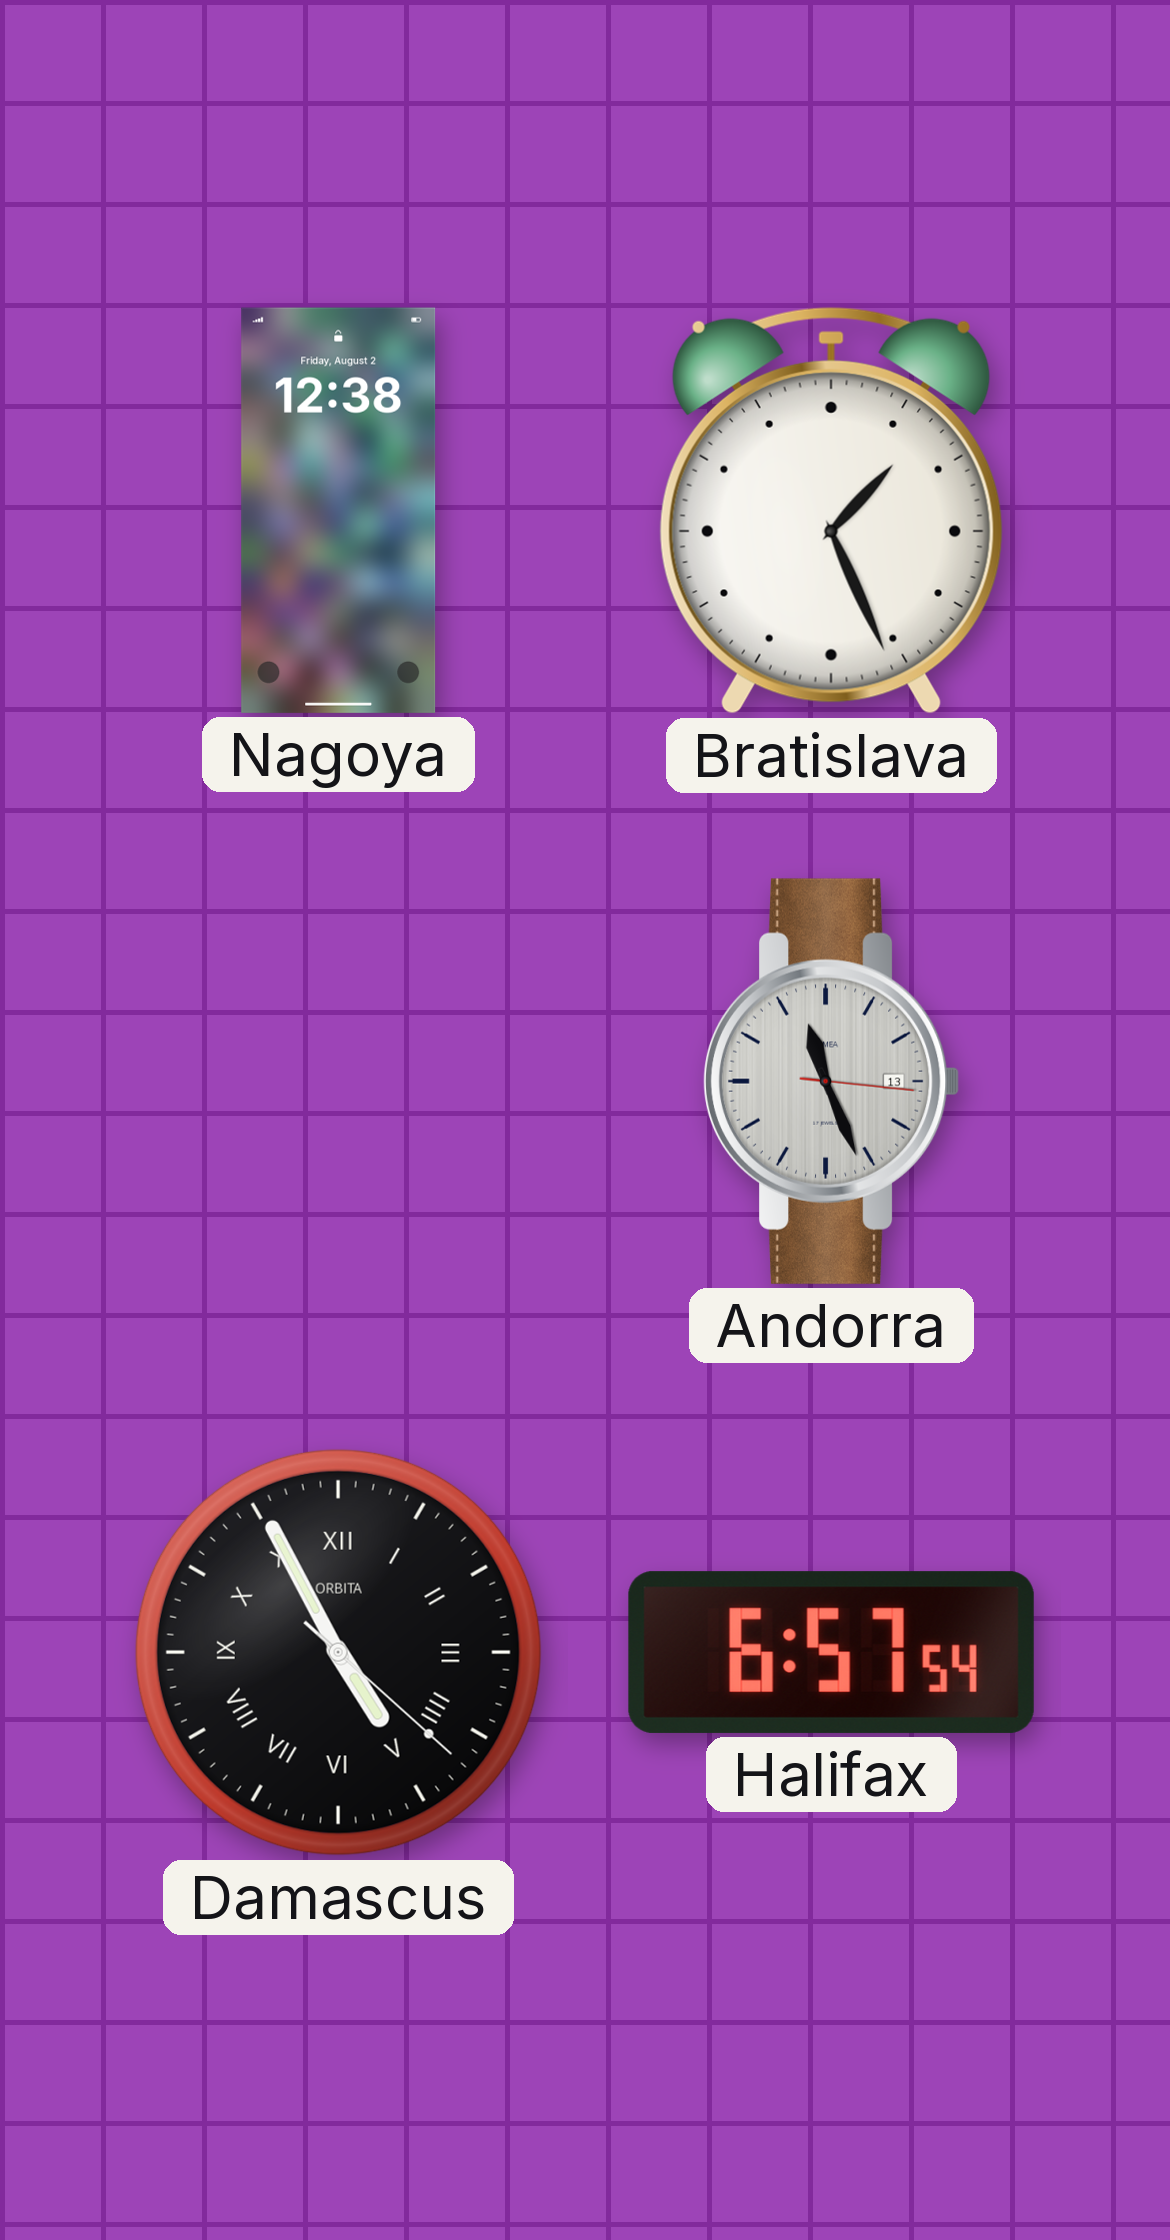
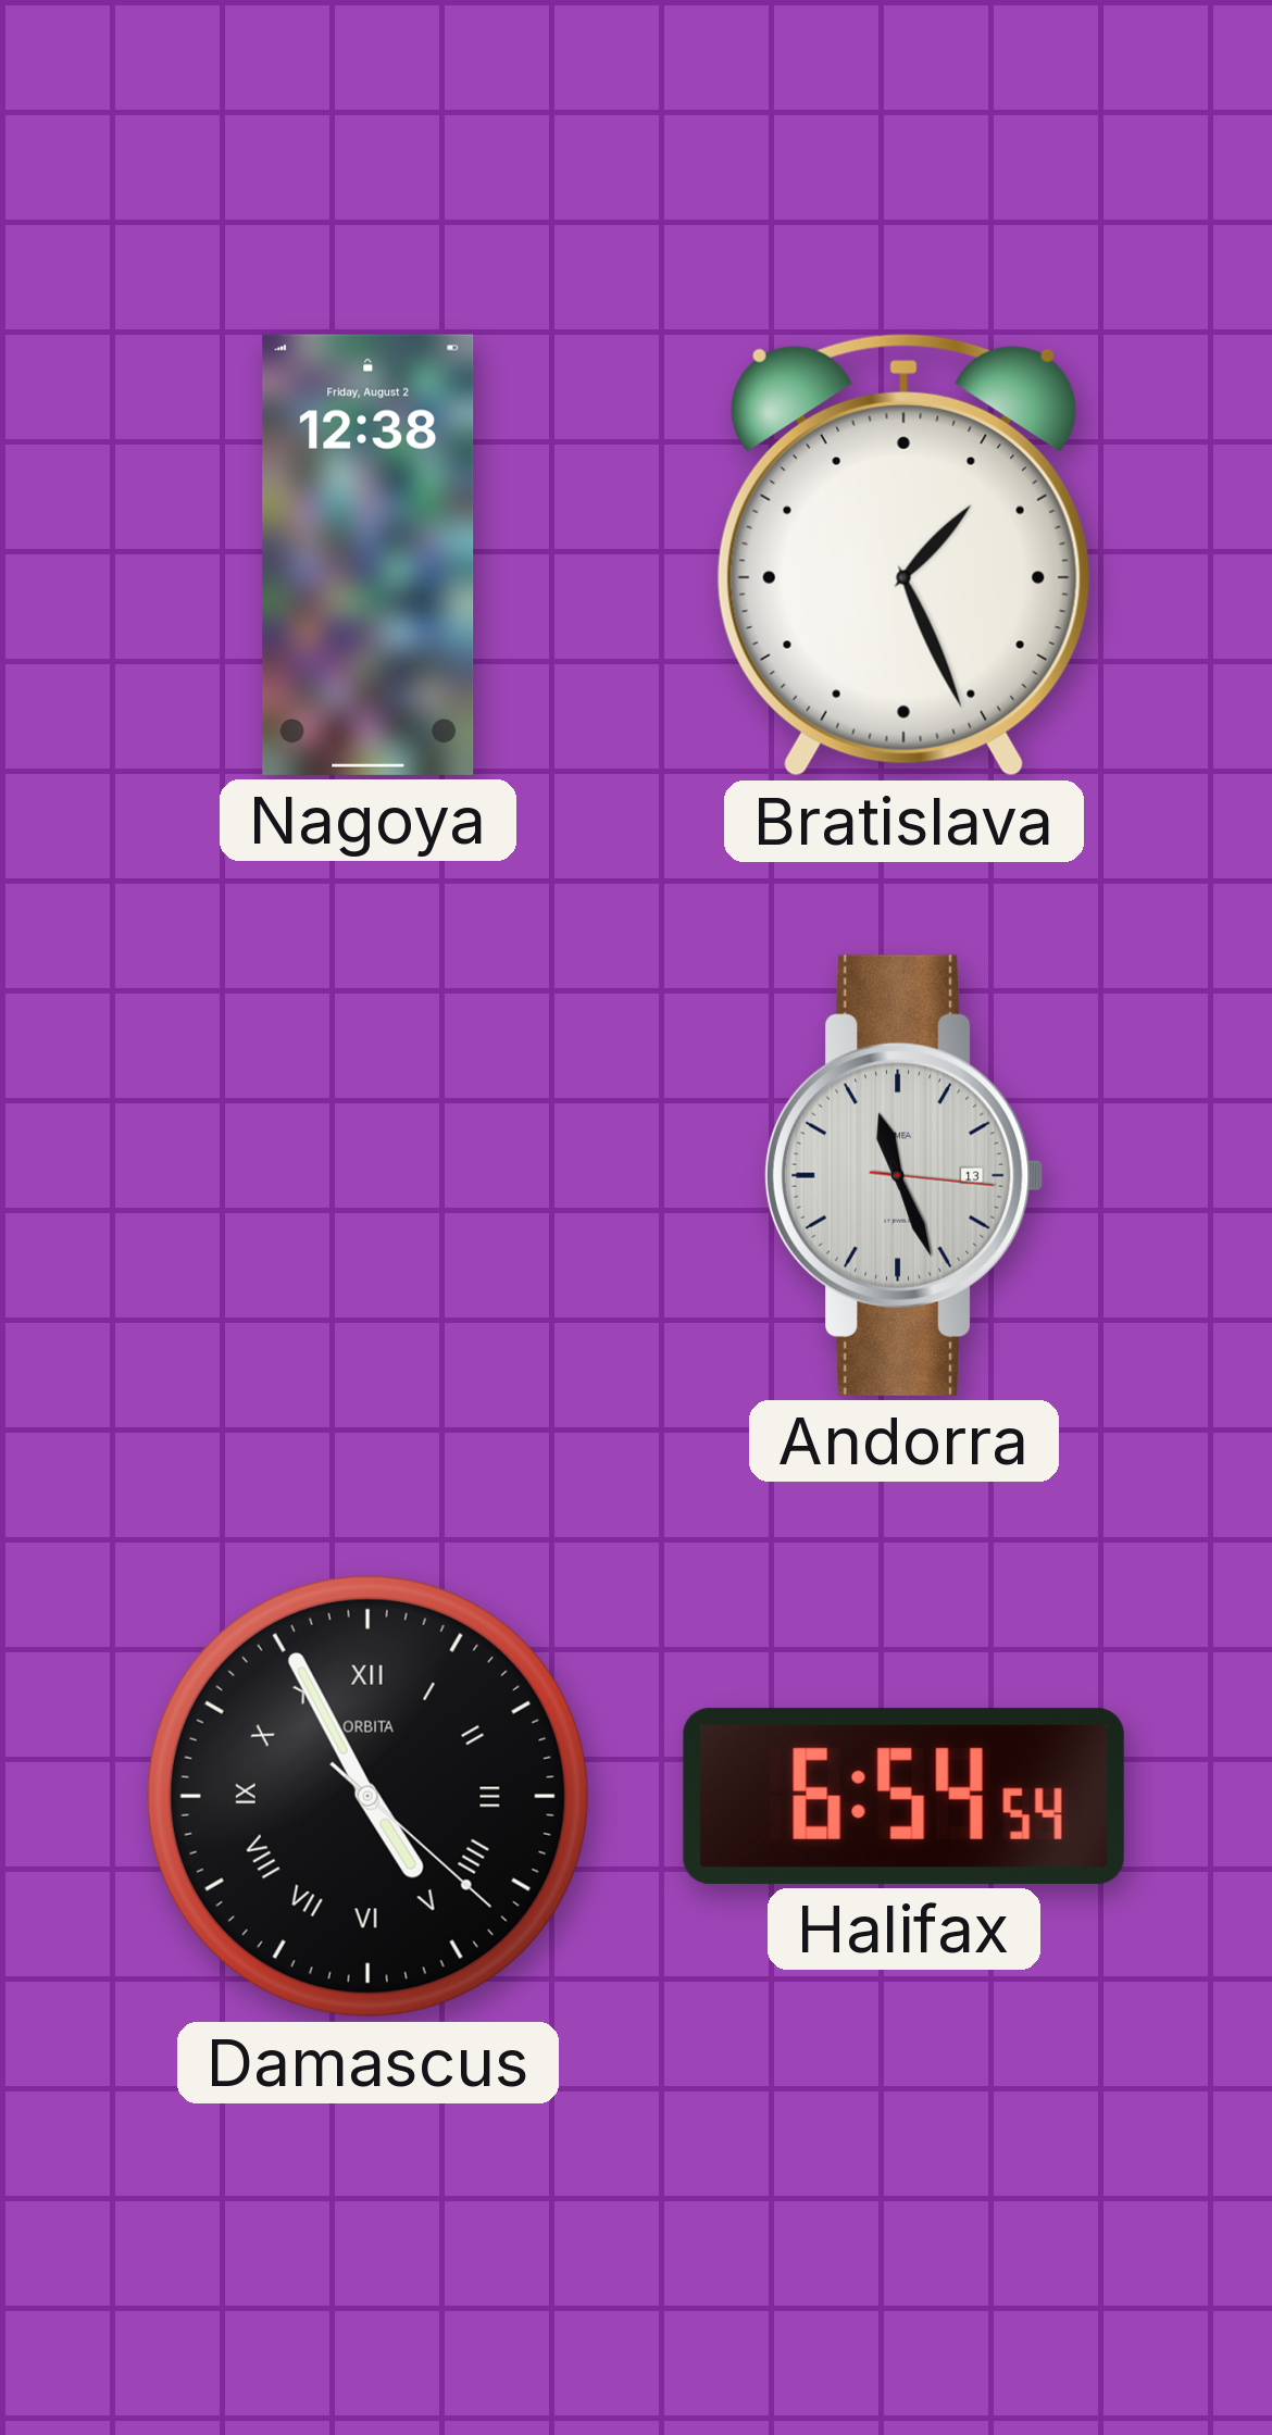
Halifax: 6:57 -> 6:54
